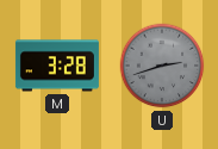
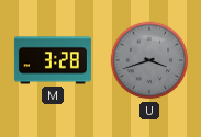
U: 2:42 -> 3:42
